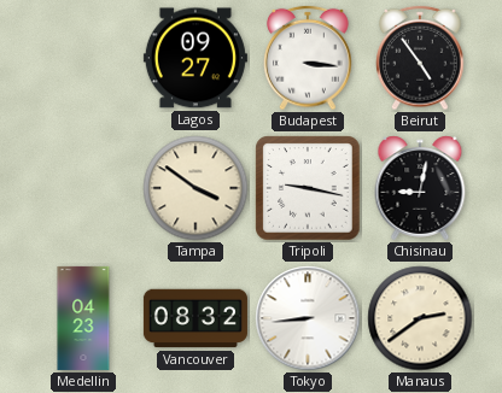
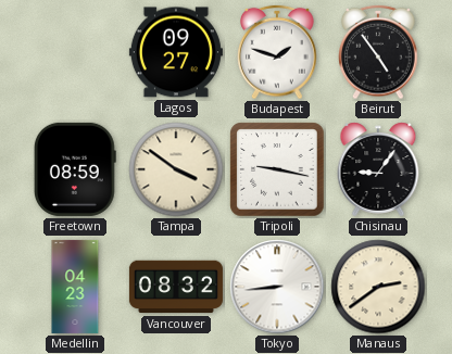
Budapest: 3:16 -> 1:48
Freetown: none -> 08:59
Chisinau: 9:02 -> 9:06
